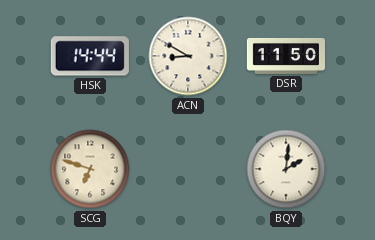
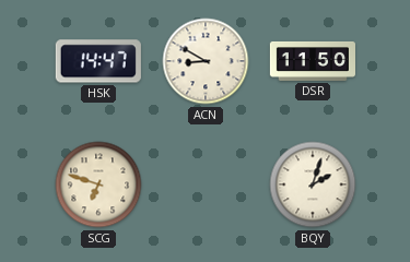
HSK: 14:44 -> 14:47
BQY: 2:01 -> 2:03
